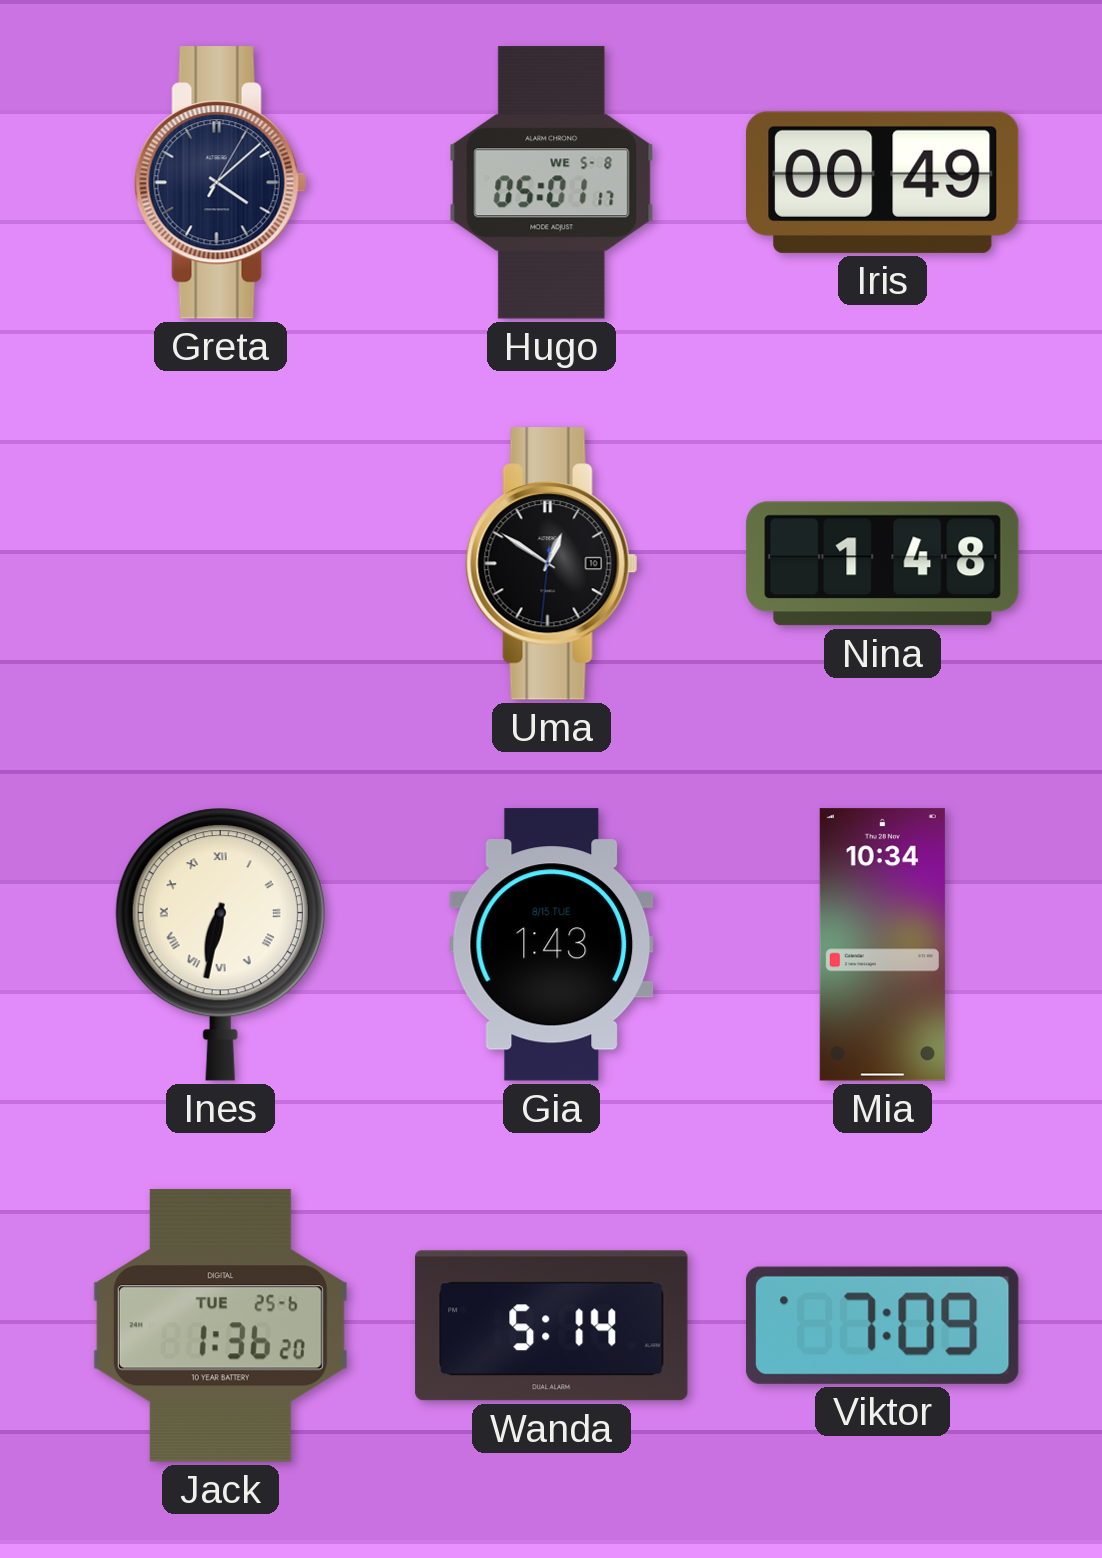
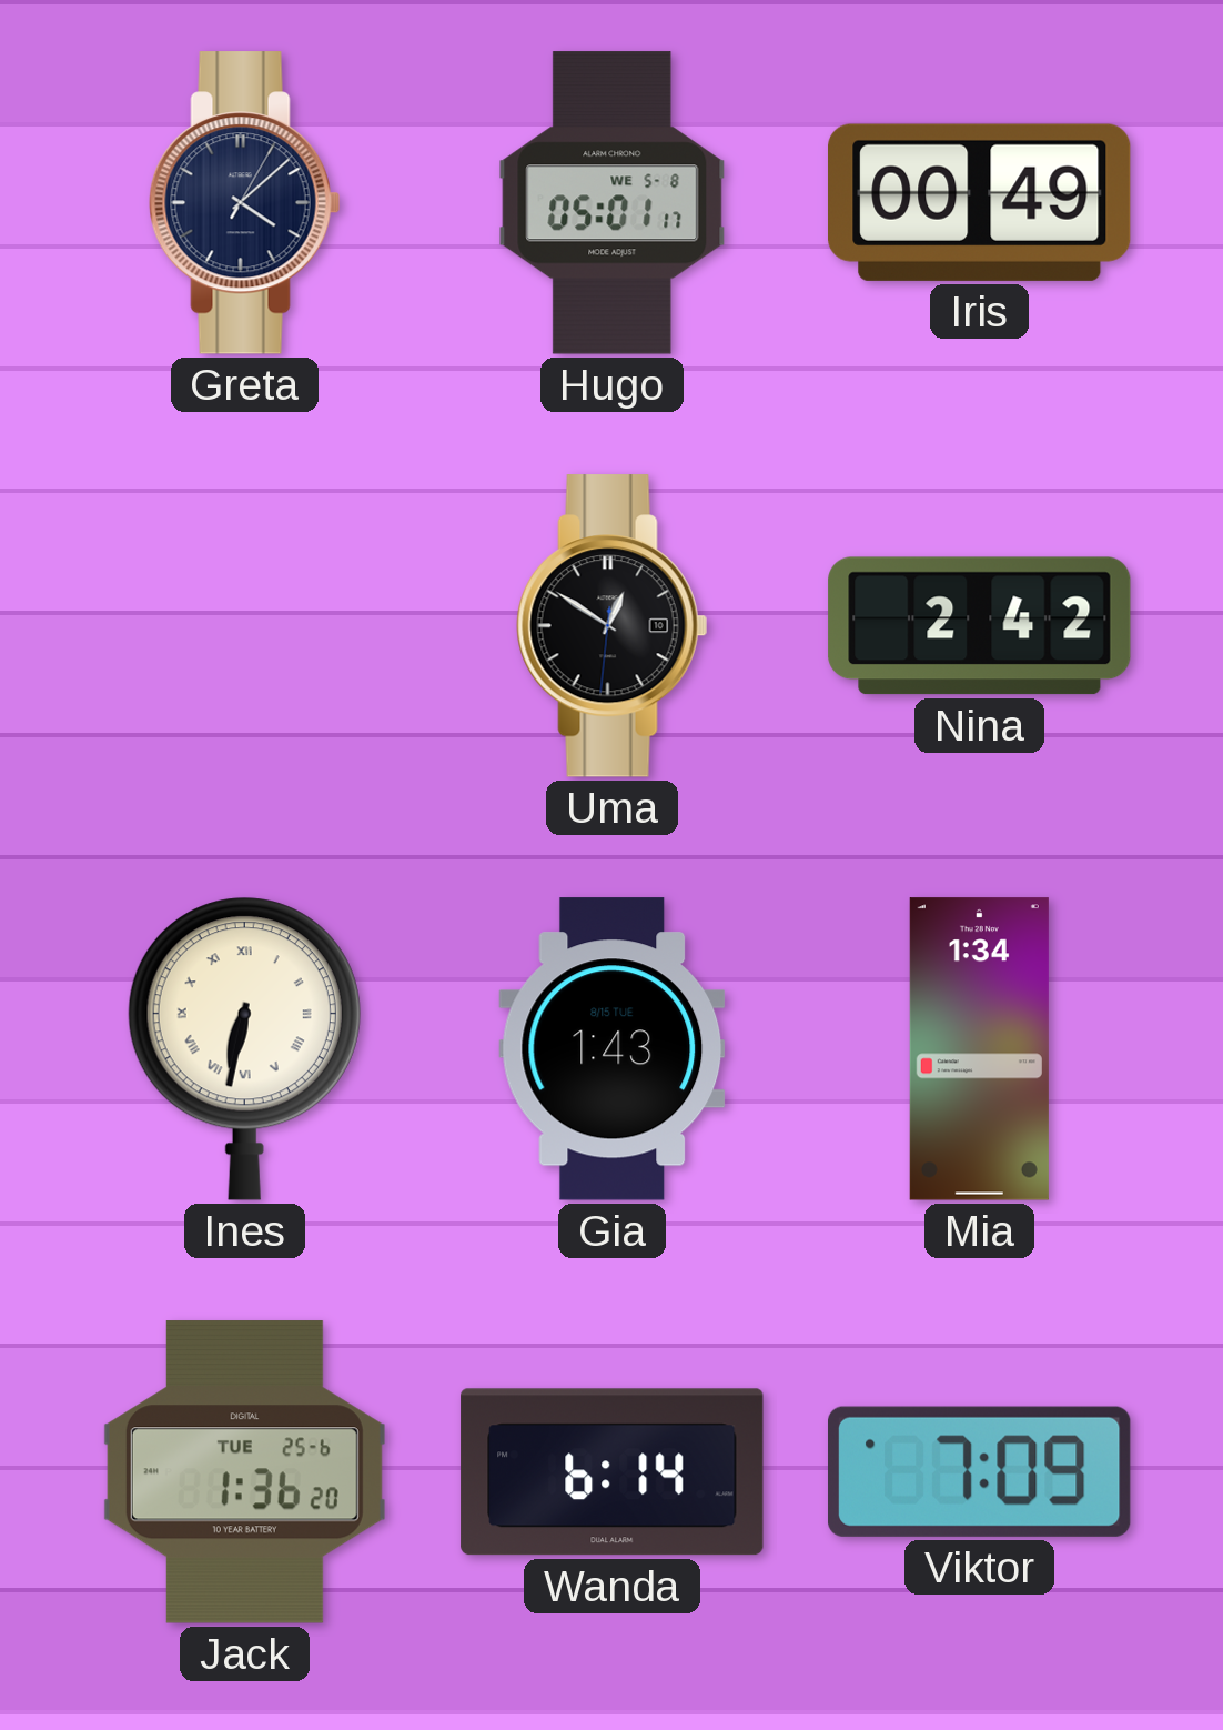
Nina: 1:48 -> 2:42
Mia: 10:34 -> 1:34
Wanda: 5:14 -> 6:14
